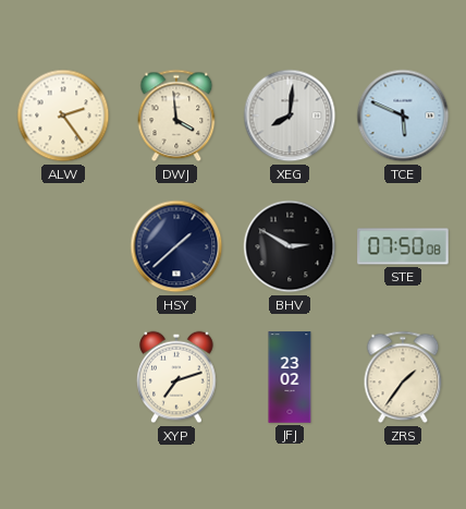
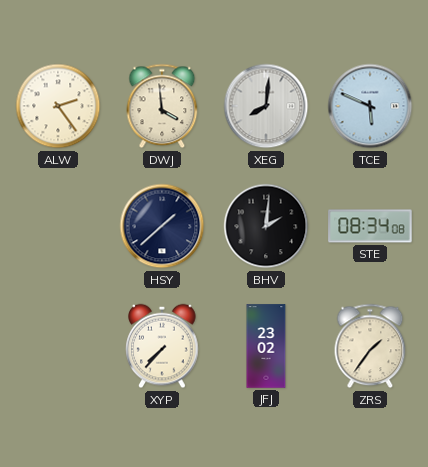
BHV: 2:50 -> 2:01
STE: 07:50 -> 08:34
XYP: 7:12 -> 7:37
